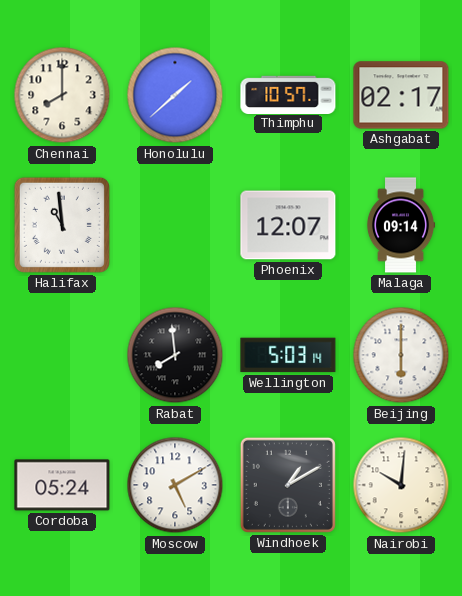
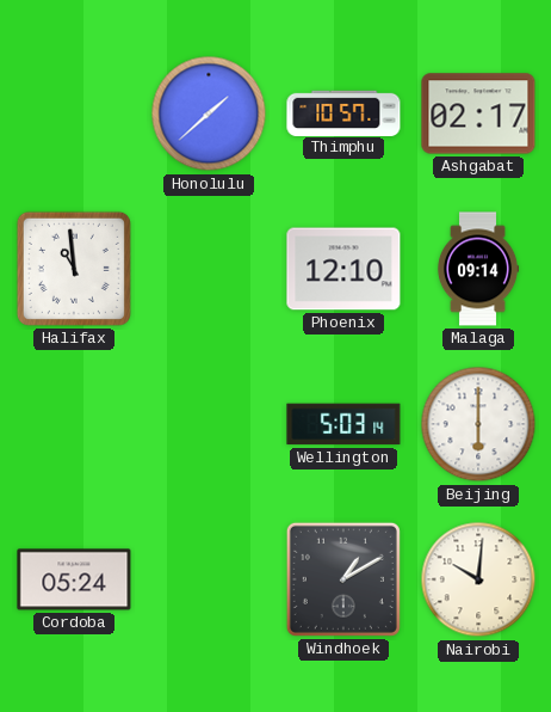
Chennai: 8:00 -> none
Phoenix: 12:07 -> 12:10
Rabat: 7:59 -> none
Moscow: 5:10 -> none
